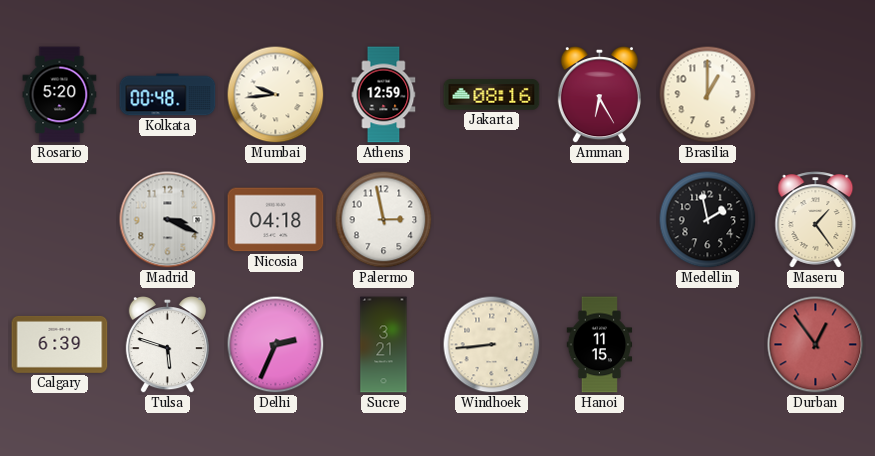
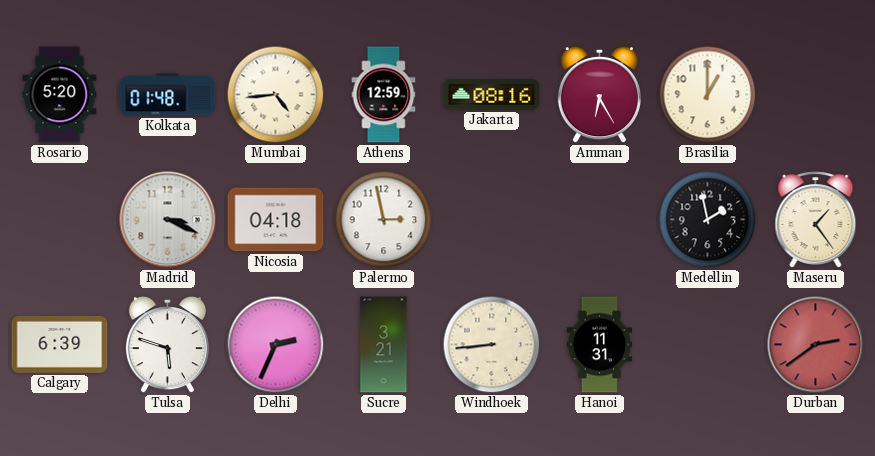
Kolkata: 00:48 -> 01:48
Mumbai: 9:44 -> 4:44
Hanoi: 11:15 -> 11:31
Durban: 12:54 -> 2:39
